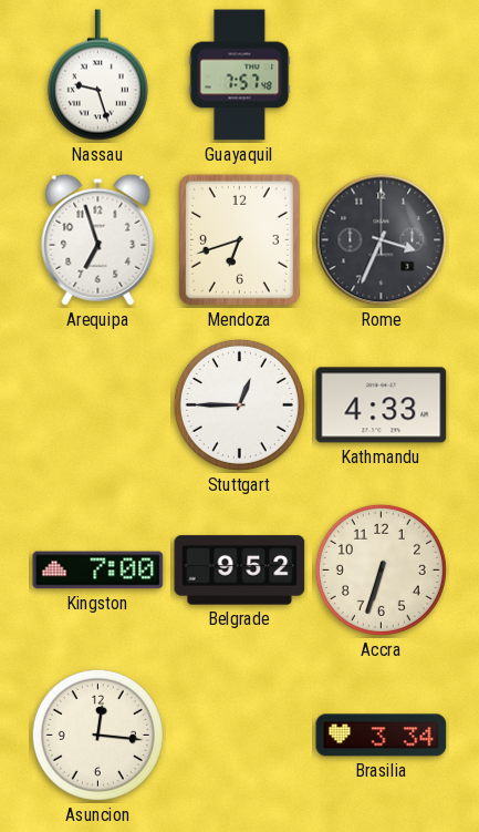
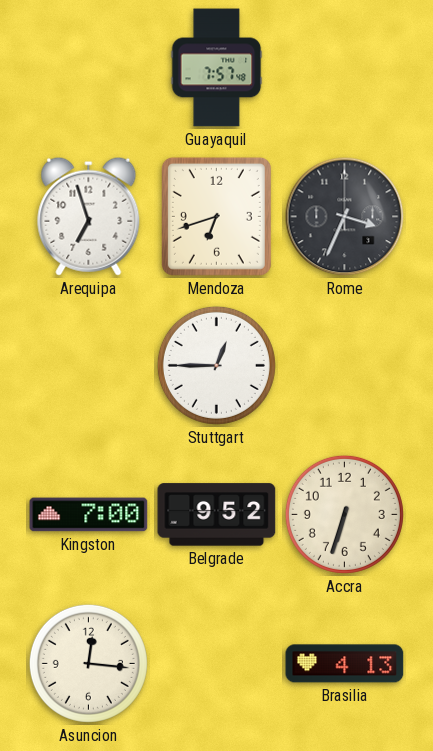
Nassau: 9:27 -> none
Kathmandu: 4:33 -> none
Brasilia: 3:34 -> 4:13
